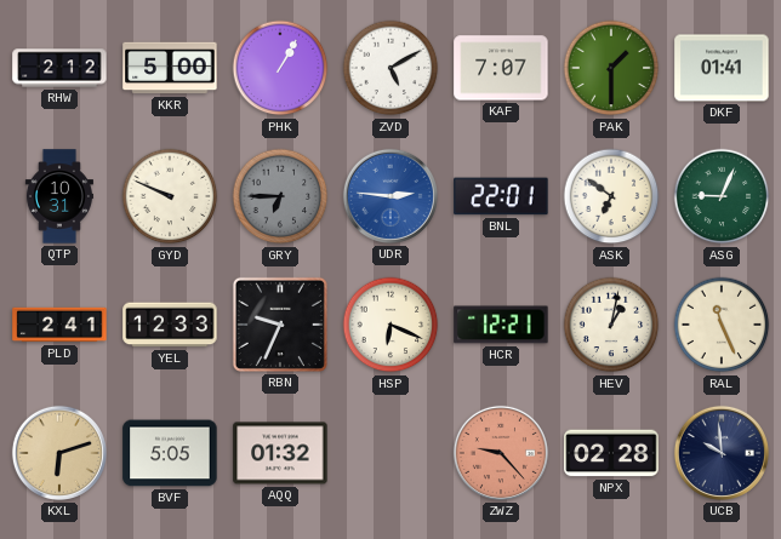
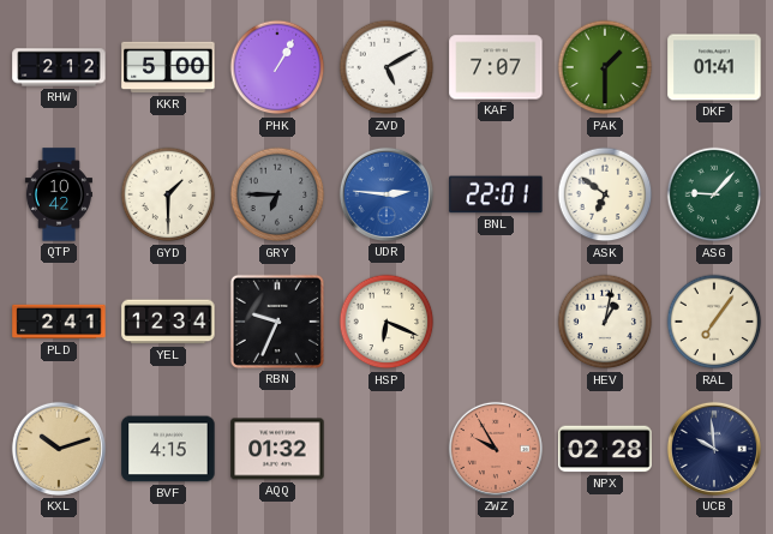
QTP: 10:31 -> 10:42
GYD: 9:49 -> 1:30
ASG: 9:04 -> 9:07
YEL: 12:33 -> 12:34
HCR: 12:21 -> none
RAL: 11:26 -> 7:06
KXL: 6:12 -> 10:12
BVF: 5:05 -> 4:15
ZWZ: 9:23 -> 9:55
